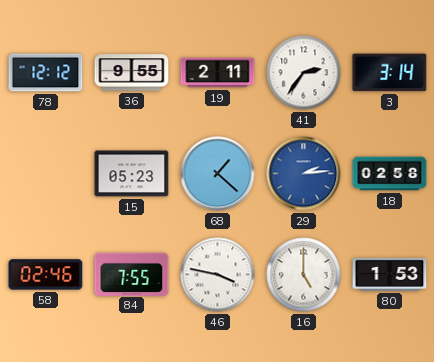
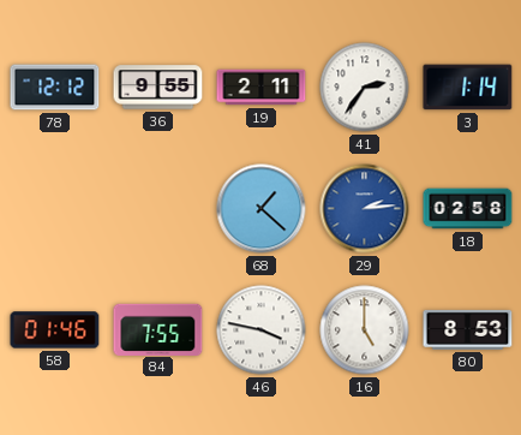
3: 3:14 -> 1:14
15: 05:23 -> none
58: 02:46 -> 01:46
80: 1:53 -> 8:53
